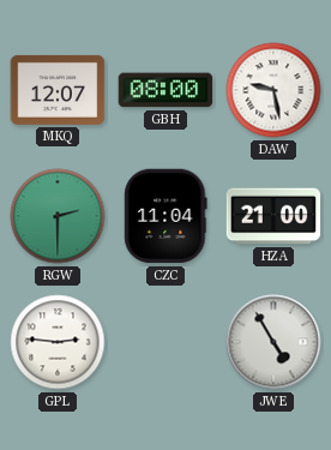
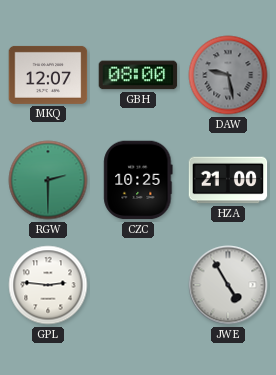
DAW dial: white -> grey
CZC: 11:04 -> 10:25
